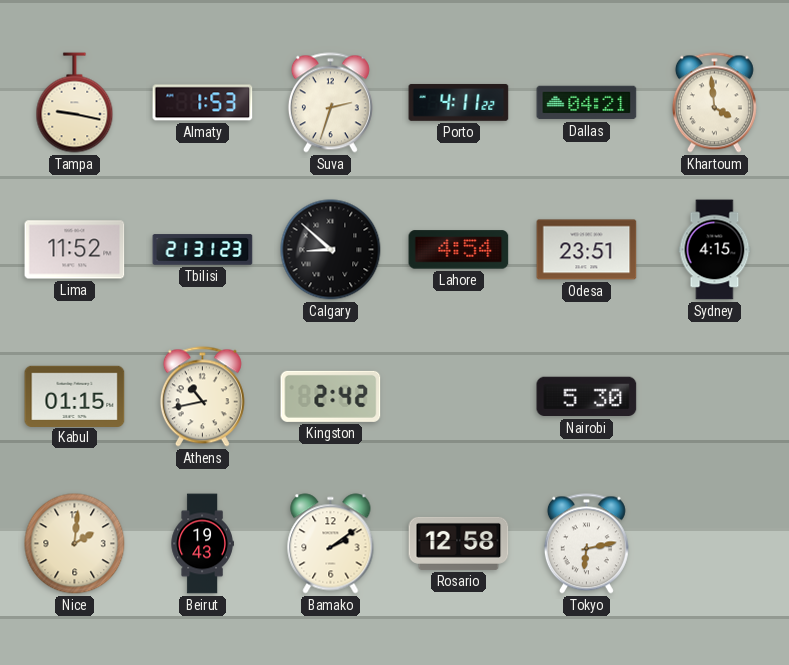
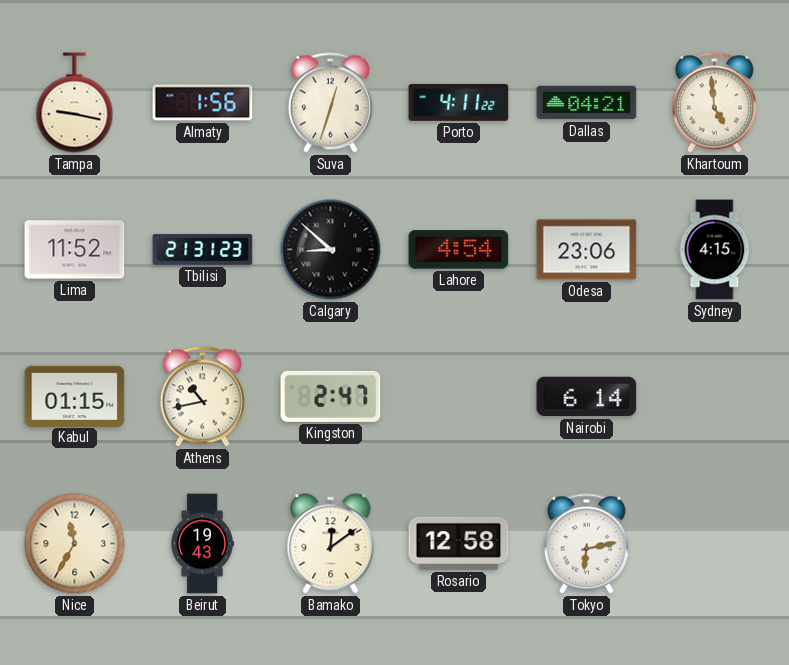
Almaty: 1:53 -> 1:56
Suva: 2:33 -> 12:33
Khartoum: 3:59 -> 4:59
Odesa: 23:51 -> 23:06
Kingston: 2:42 -> 2:47
Nairobi: 5:30 -> 6:14
Nice: 2:01 -> 11:35
Bamako: 2:09 -> 12:09
